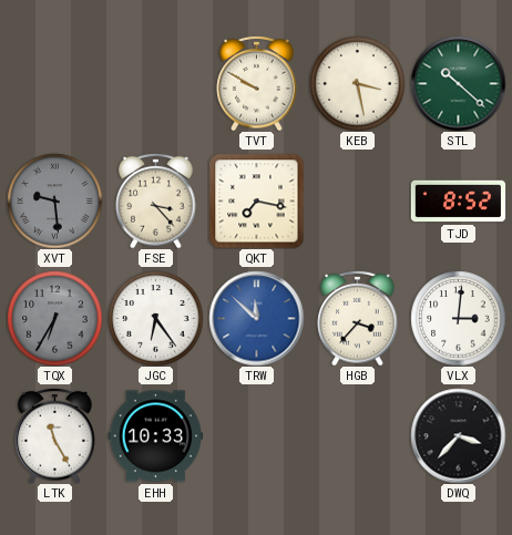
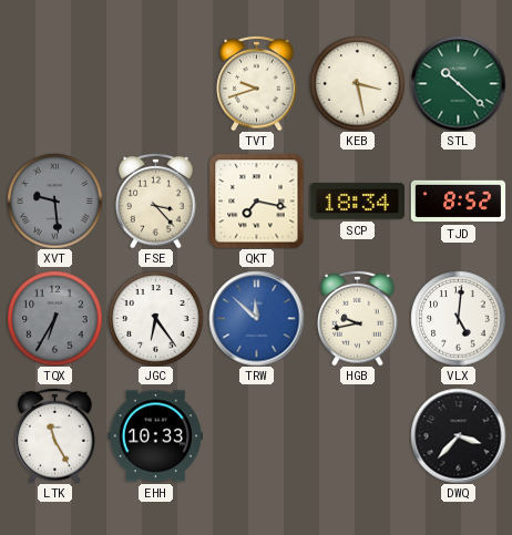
TVT: 9:50 -> 9:42
SCP: none -> 18:34
HGB: 3:37 -> 9:43
VLX: 3:01 -> 5:01
